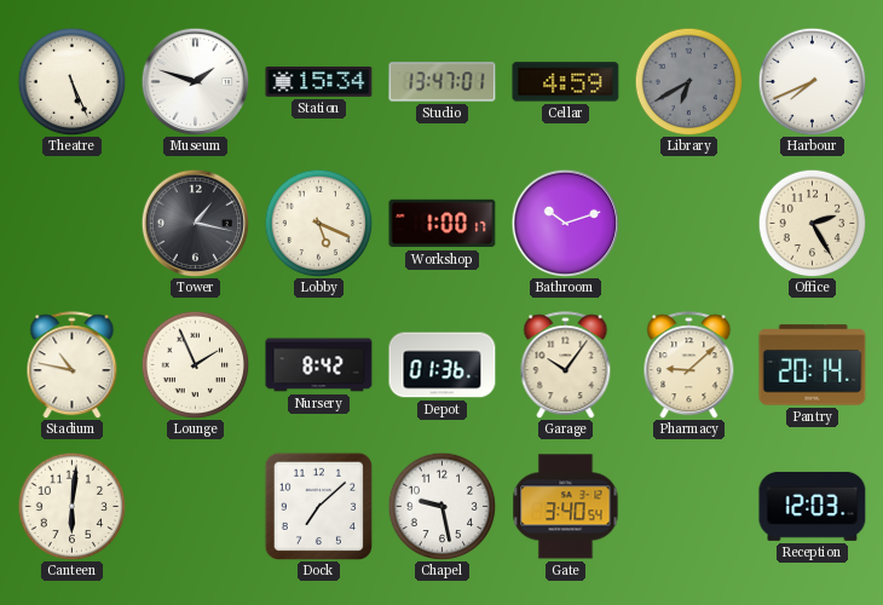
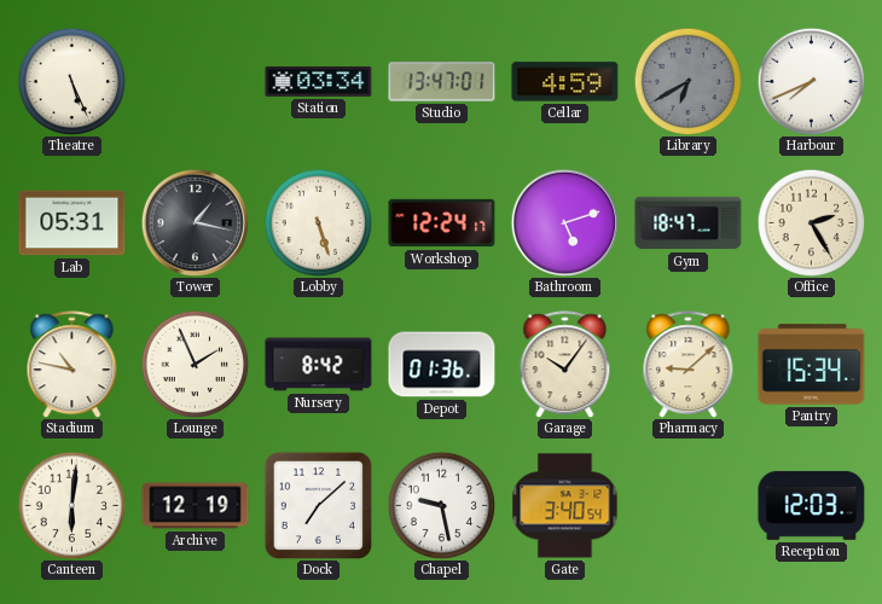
Museum: 1:48 -> none
Station: 15:34 -> 03:34
Lab: none -> 05:31
Lobby: 5:19 -> 5:27
Workshop: 1:00 -> 12:24
Bathroom: 10:12 -> 5:12
Gym: none -> 18:47
Pantry: 20:14 -> 15:34
Archive: none -> 12:19
